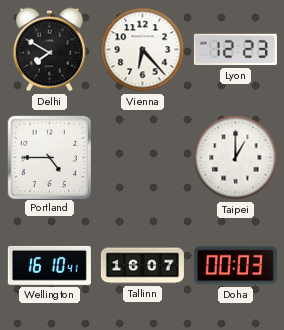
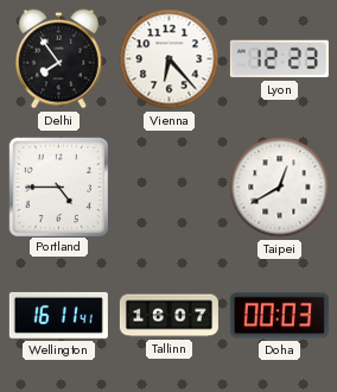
Delhi: 7:50 -> 7:54
Taipei: 1:00 -> 12:40
Wellington: 16:10 -> 16:11
